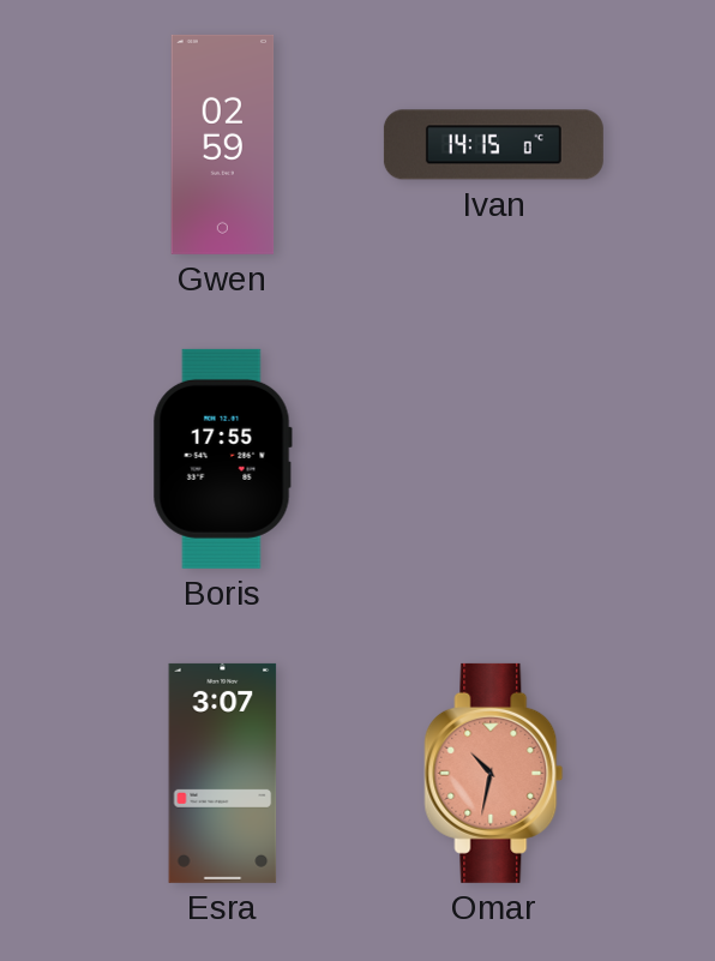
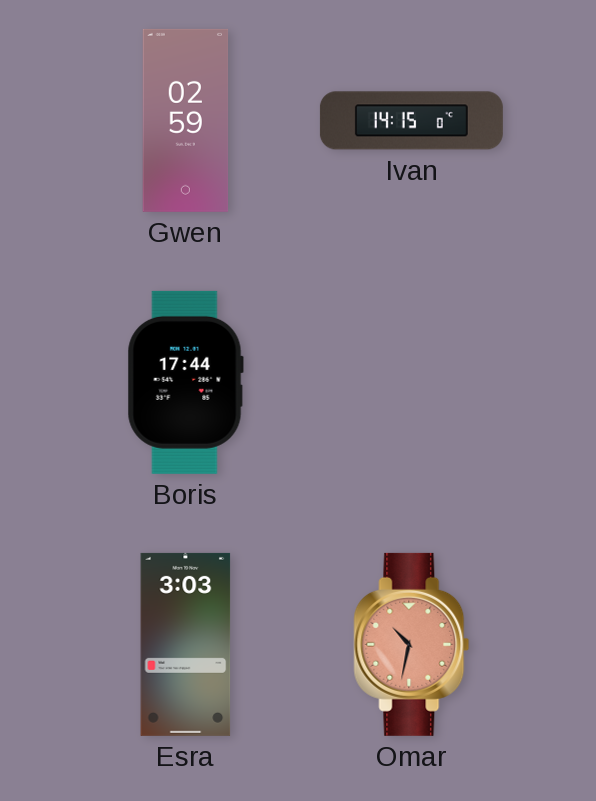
Boris: 17:55 -> 17:44
Esra: 3:07 -> 3:03
